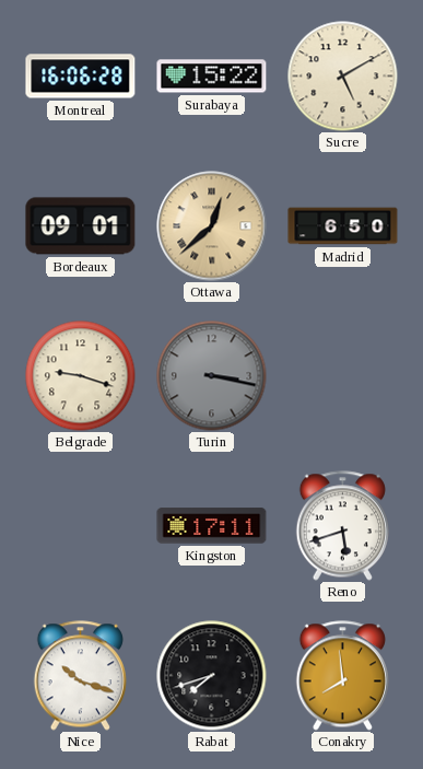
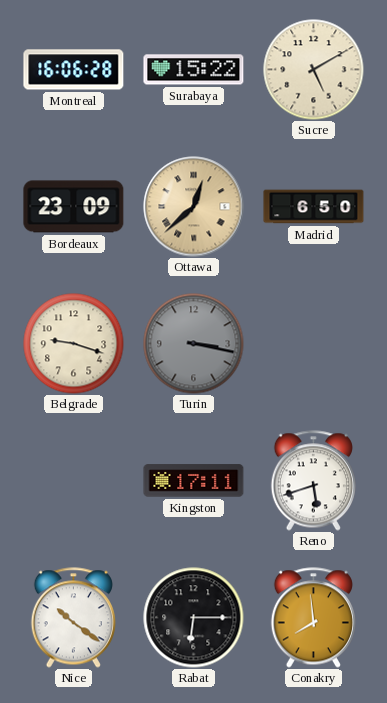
Bordeaux: 09:01 -> 23:09
Nice: 10:18 -> 10:21
Rabat: 7:42 -> 6:15
